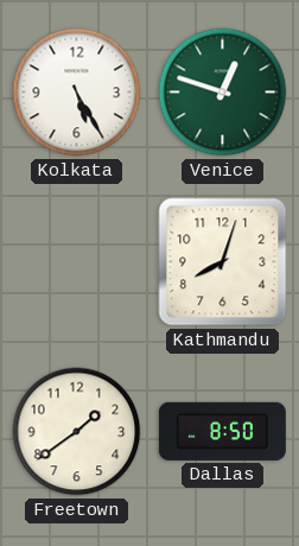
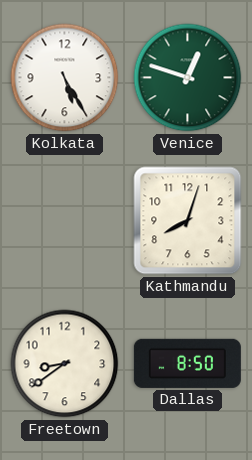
Freetown: 1:39 -> 8:39
